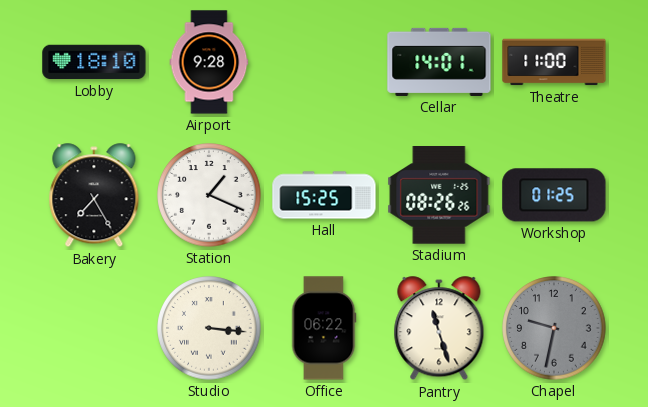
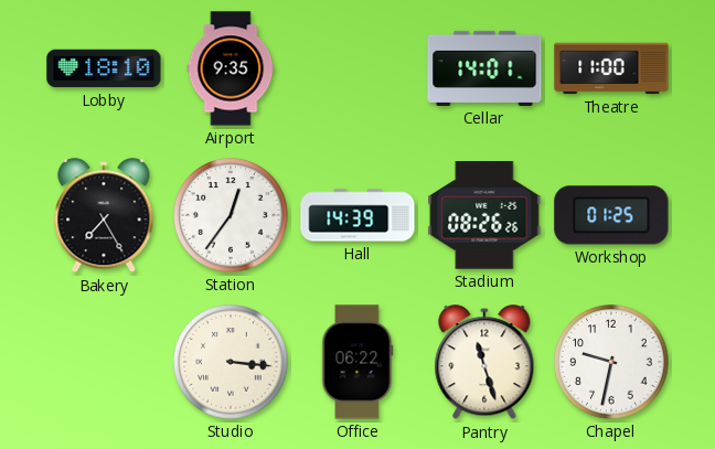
Airport: 9:28 -> 9:35
Station: 1:19 -> 12:36
Hall: 15:25 -> 14:39
Chapel dial: grey -> white
